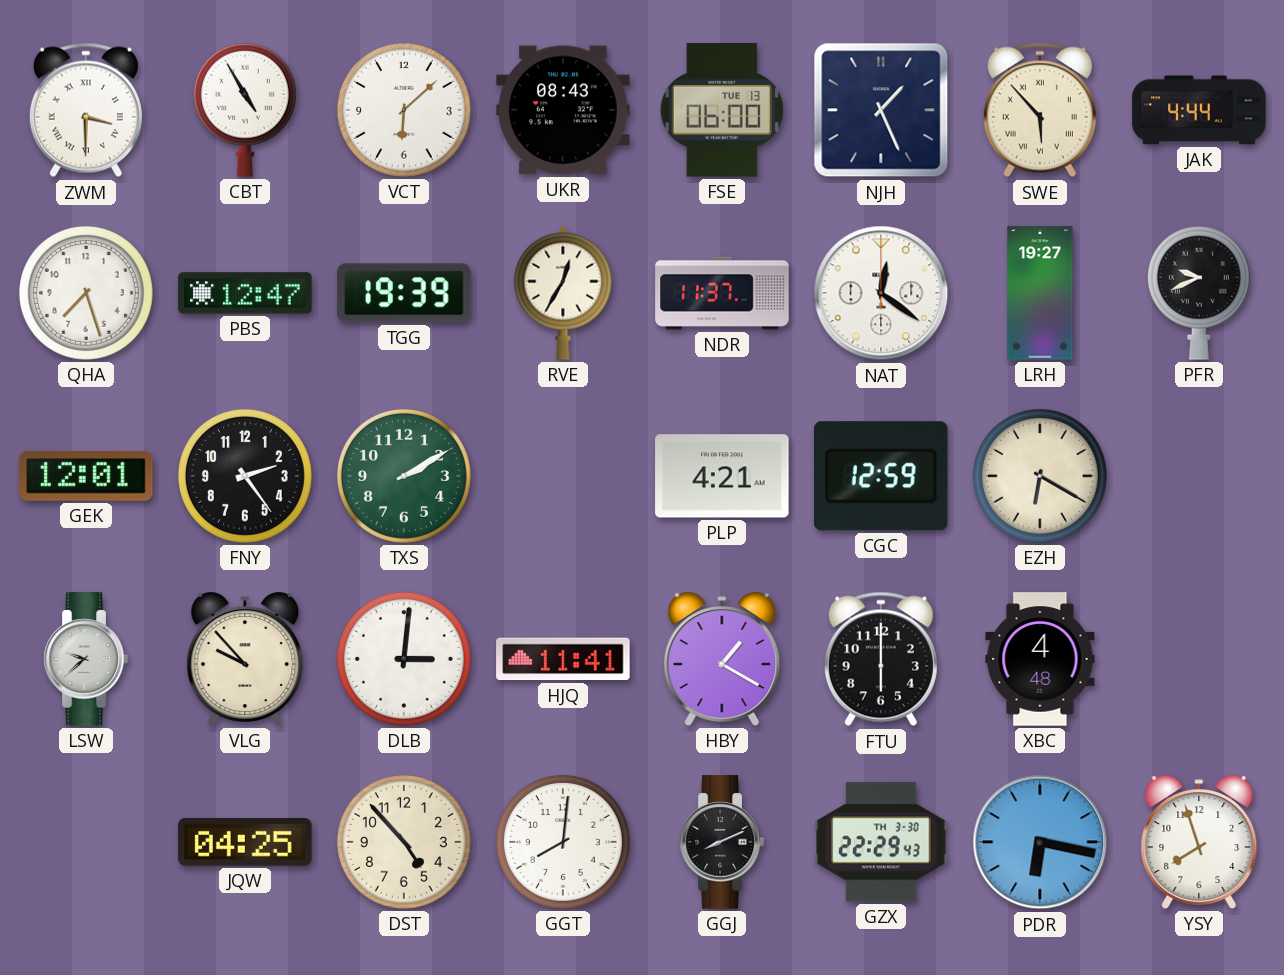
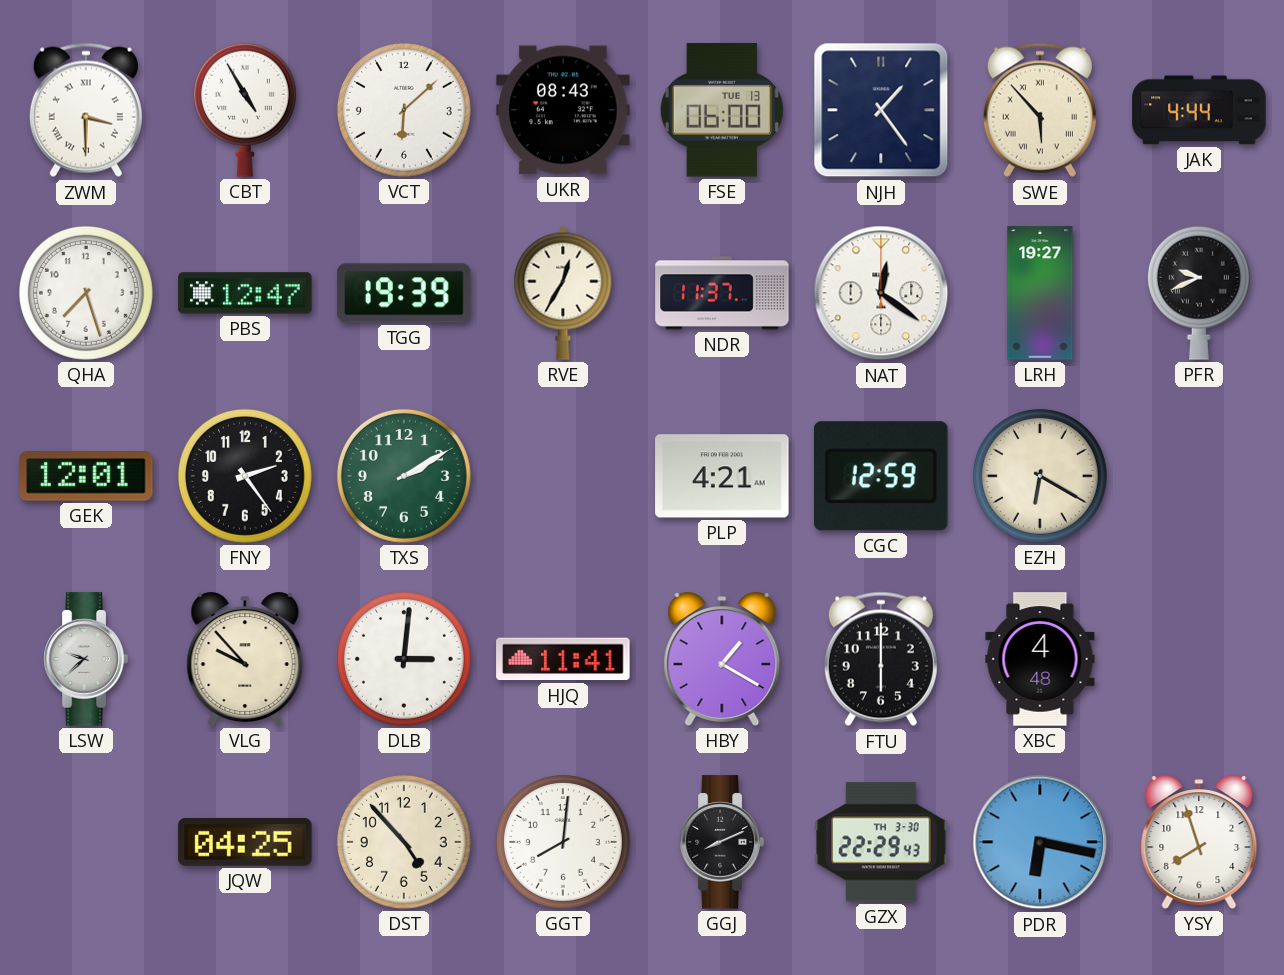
NJH: 1:26 -> 1:24
